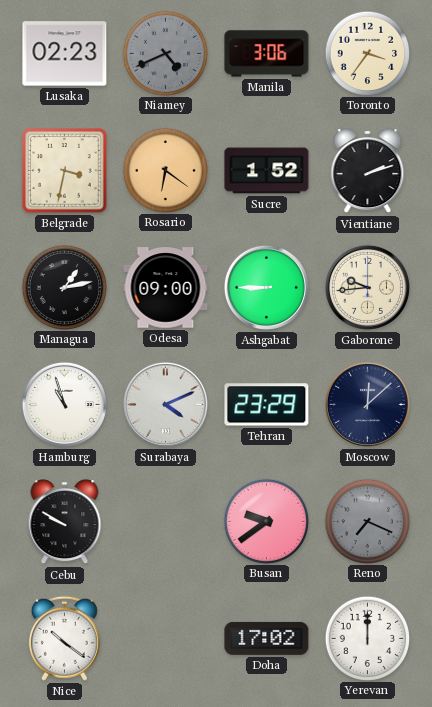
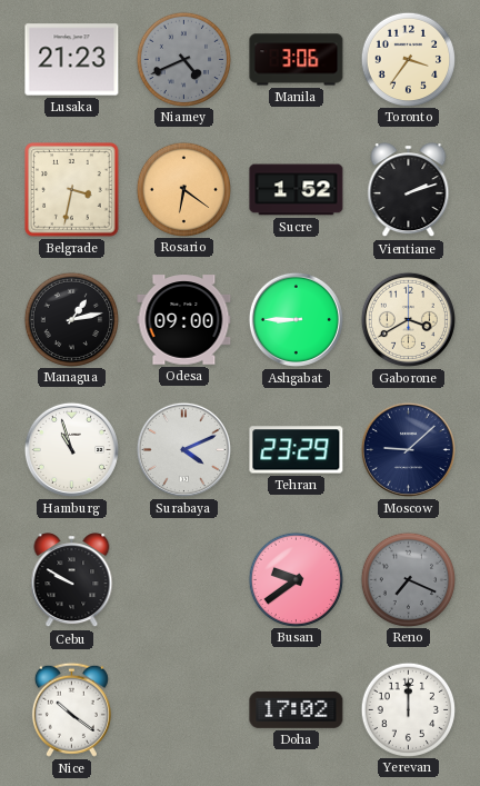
Lusaka: 02:23 -> 21:23
Gaborone: 9:44 -> 3:40
Moscow: 12:08 -> 9:08
